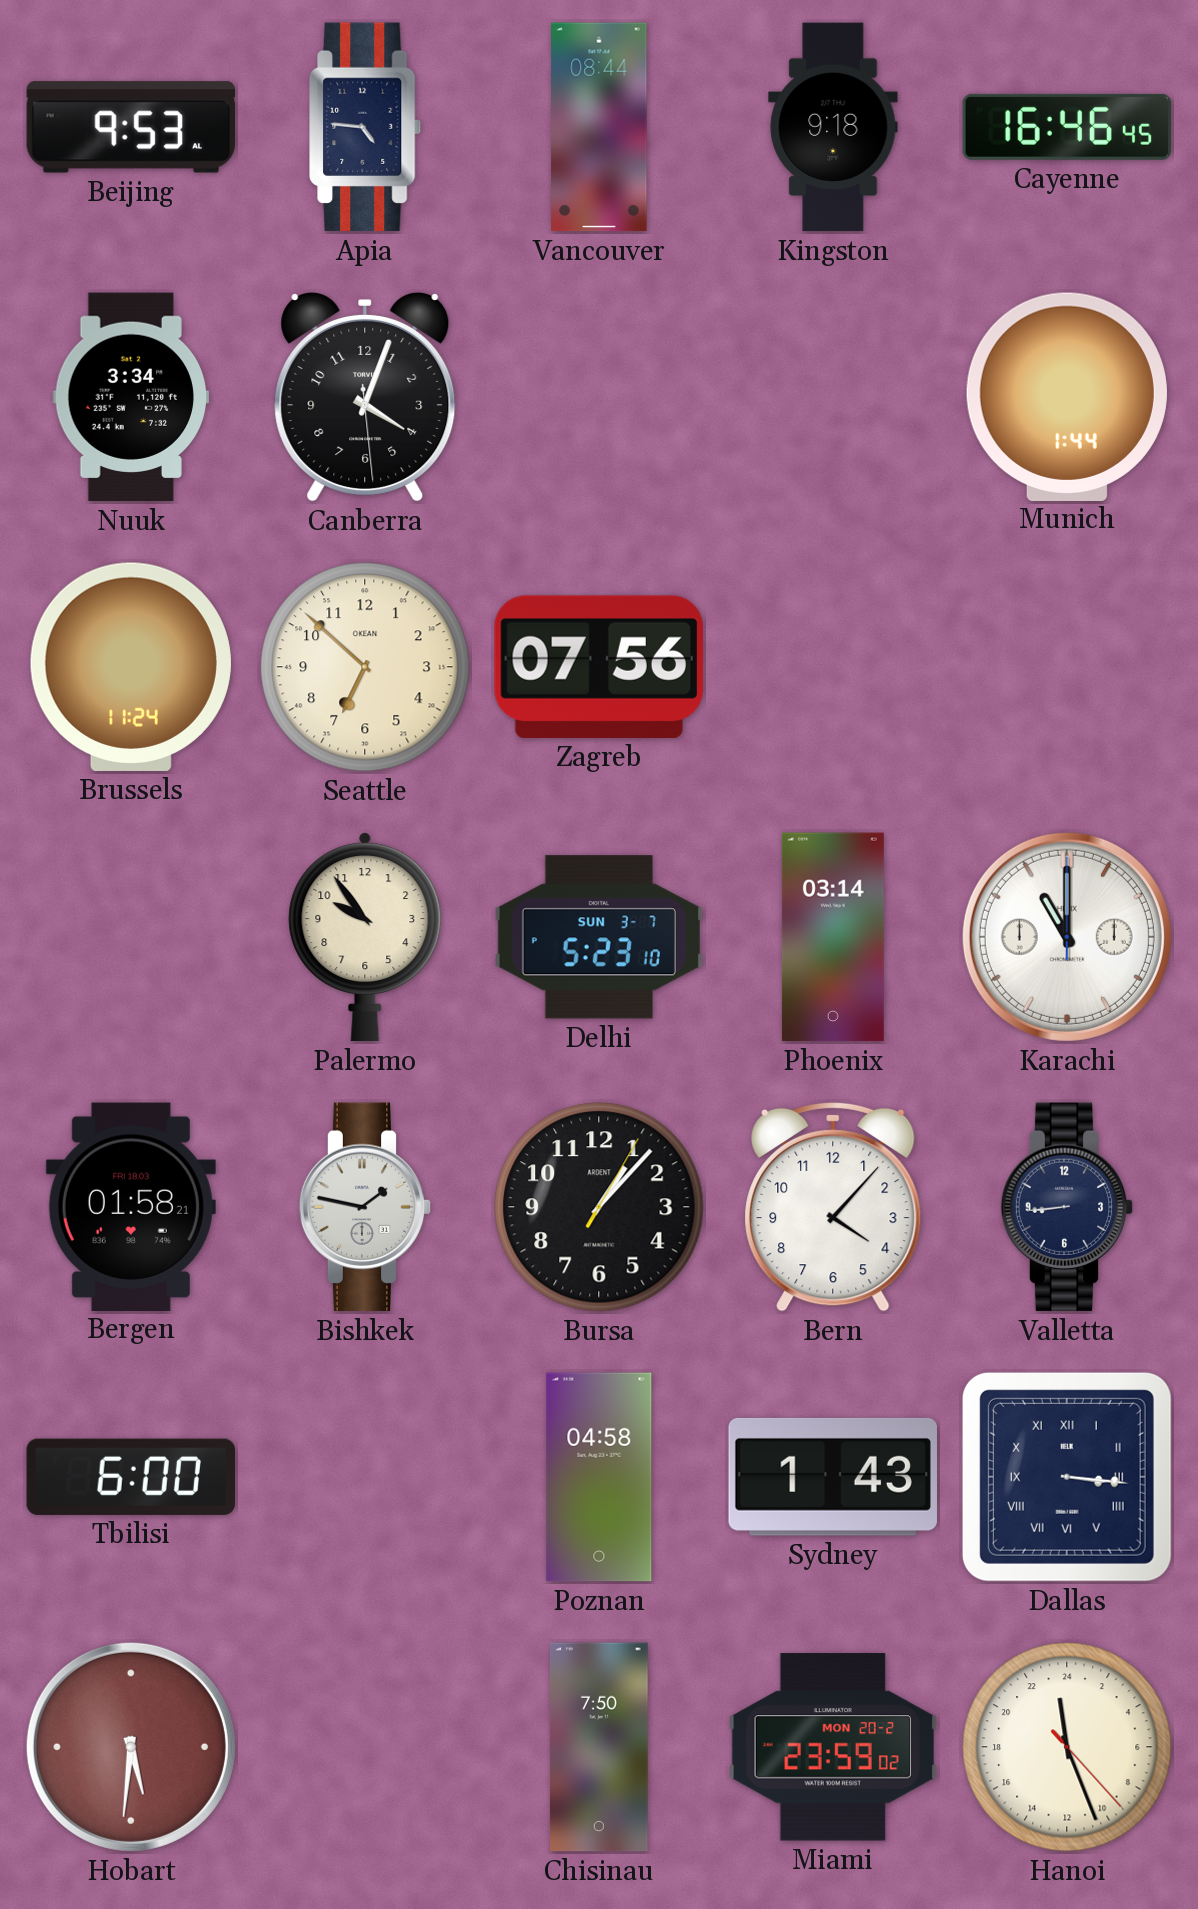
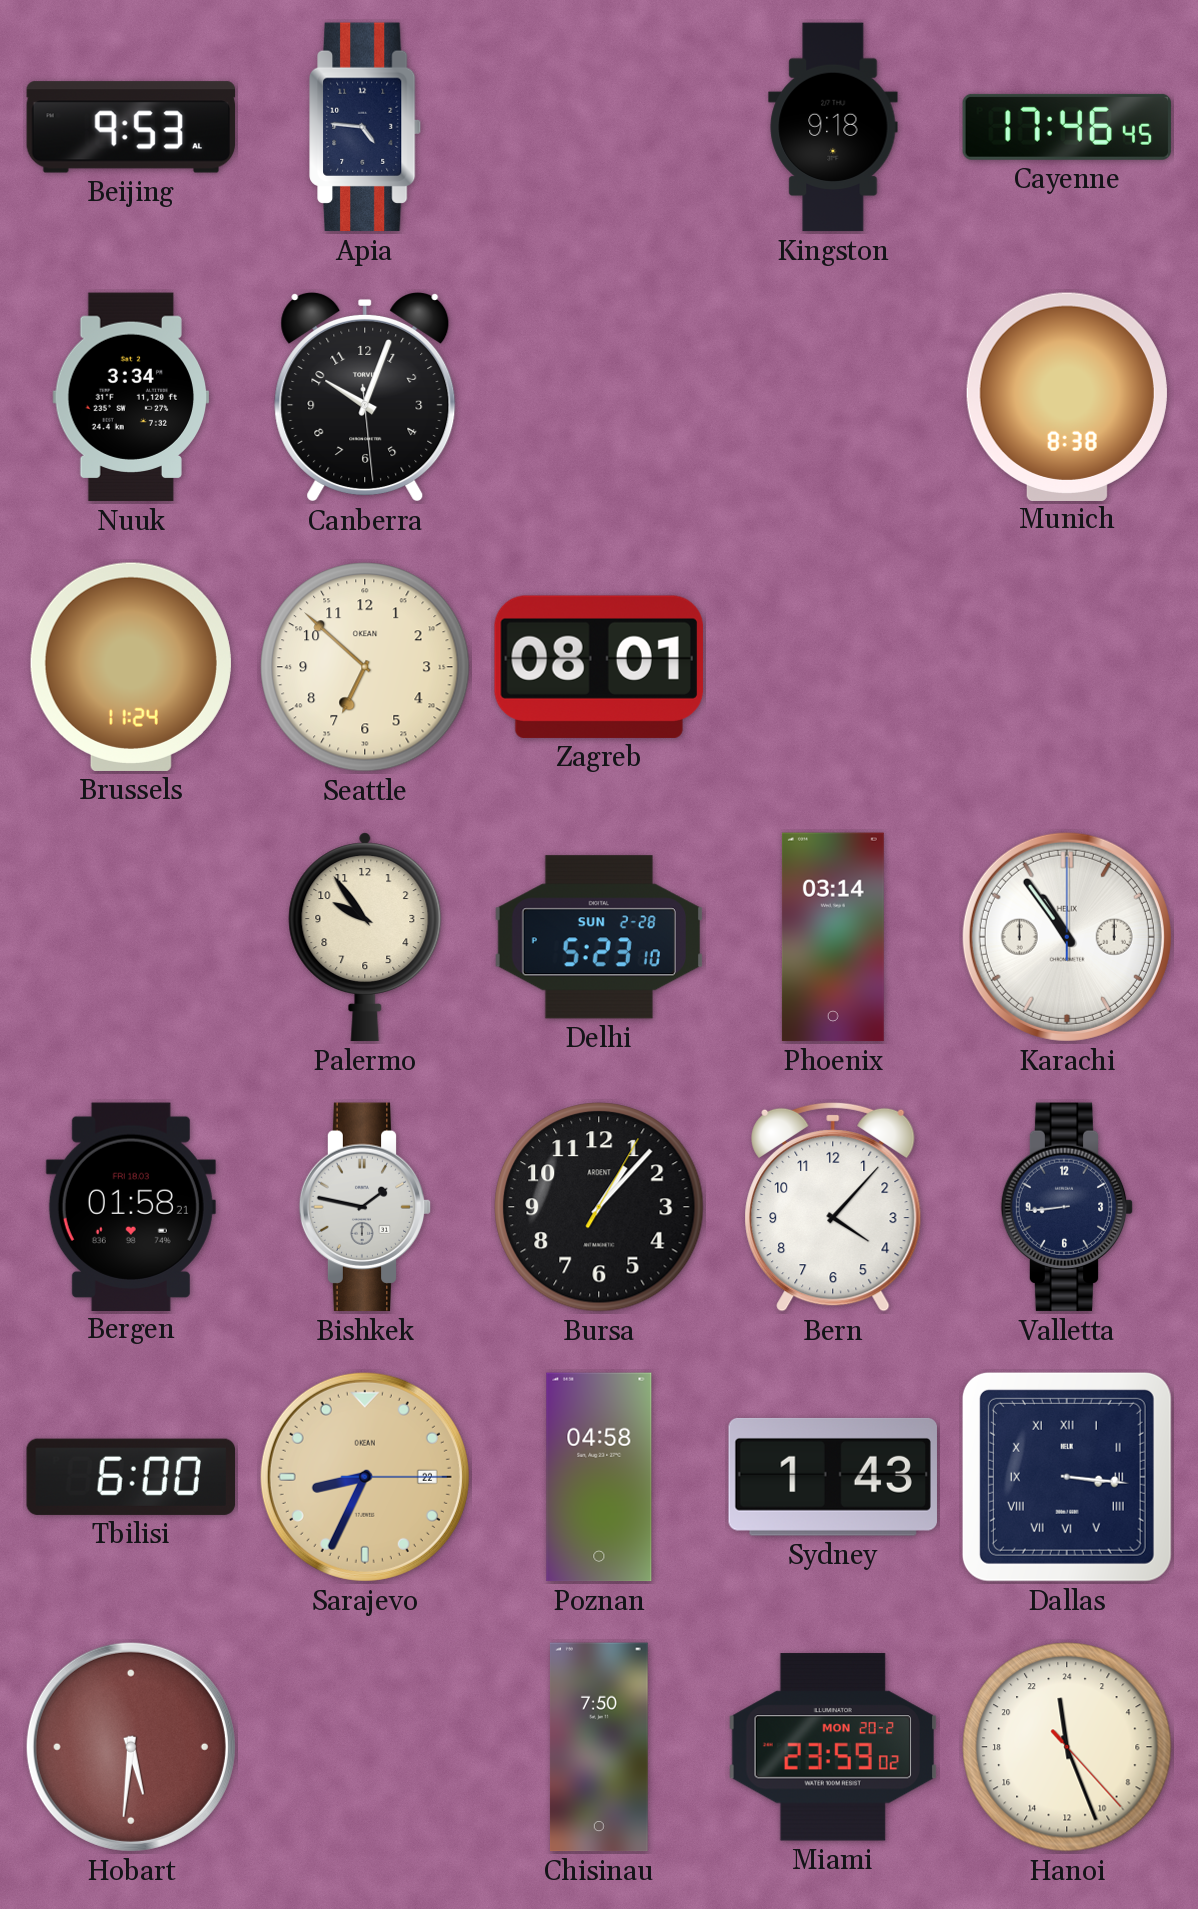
Vancouver: 08:44 -> none
Cayenne: 16:46 -> 17:46
Canberra: 4:03 -> 10:03
Munich: 1:44 -> 8:38
Zagreb: 07:56 -> 08:01
Delhi date: SUN 3-7 -> SUN 2-28
Karachi: 11:00 -> 10:54
Sarajevo: none -> 8:34
